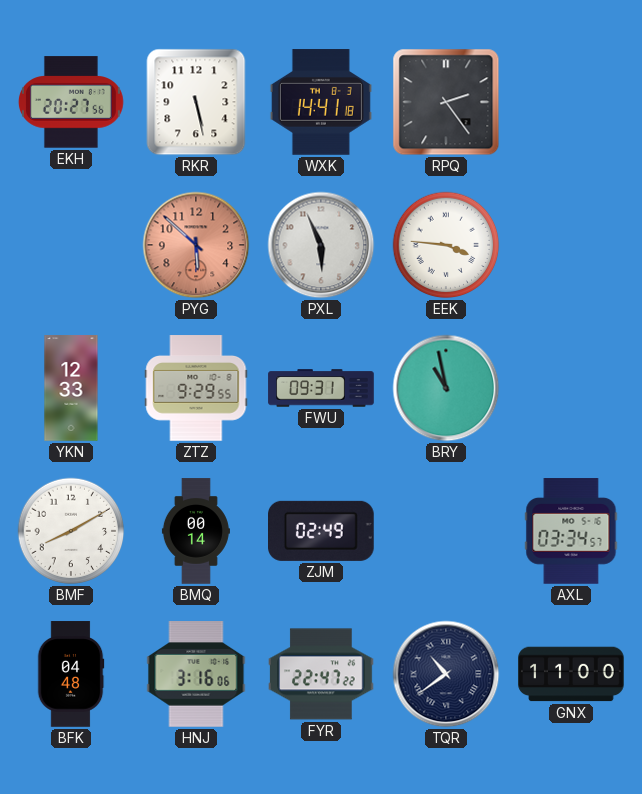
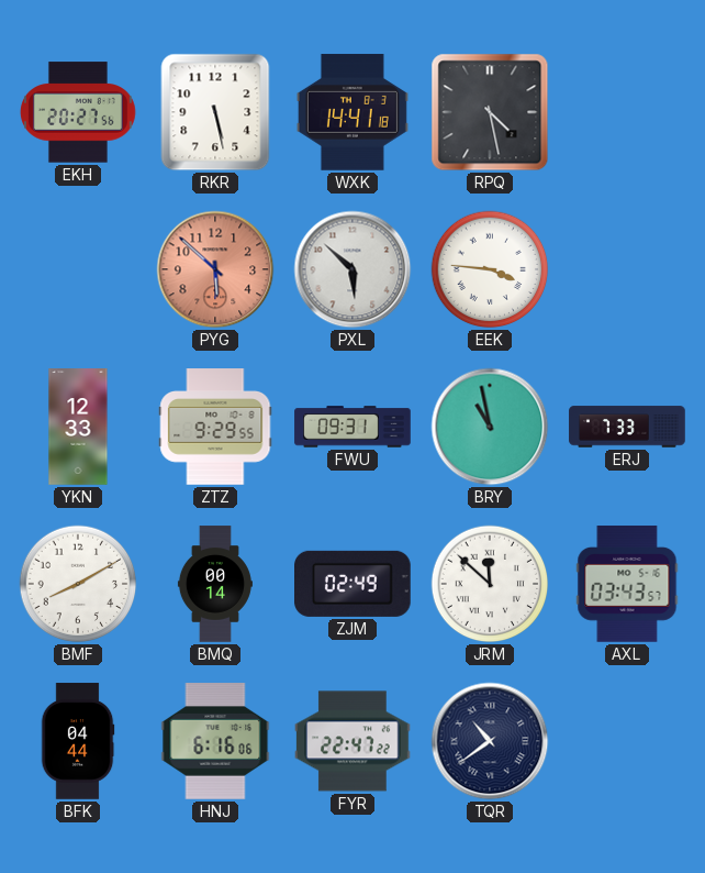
RPQ: 2:24 -> 4:28
PXL: 5:56 -> 5:52
ERJ: none -> 7:33
JRM: none -> 11:52
AXL: 03:34 -> 03:43
BFK: 04:48 -> 04:44
HNJ: 3:16 -> 6:16
GNX: 11:00 -> none
